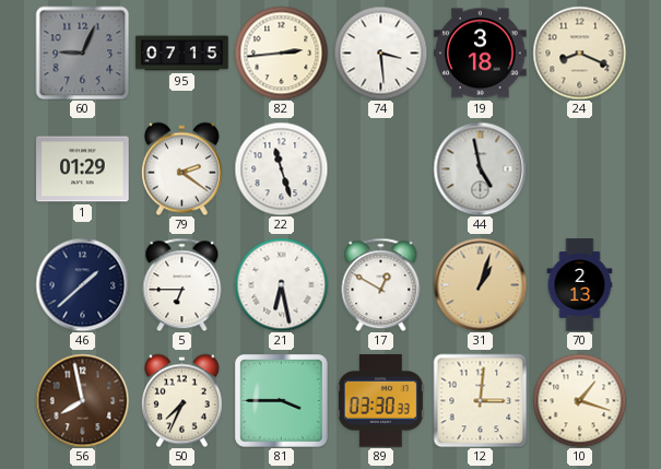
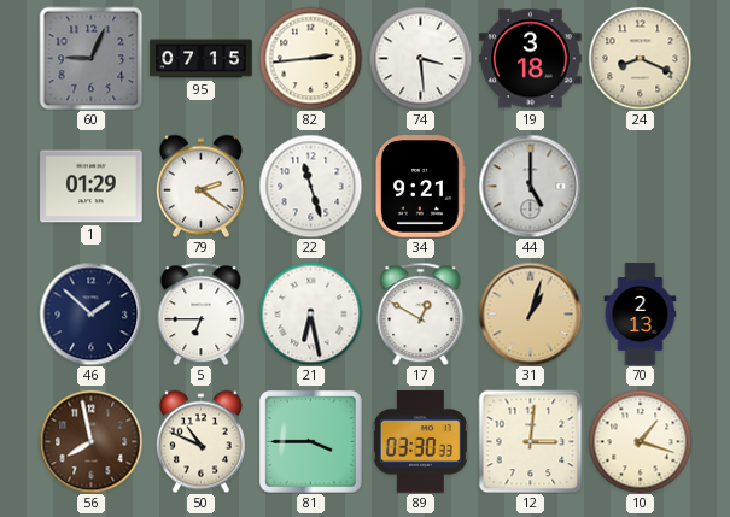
34: none -> 9:21
44: 4:58 -> 5:00
46: 1:38 -> 1:52
50: 7:34 -> 10:49
